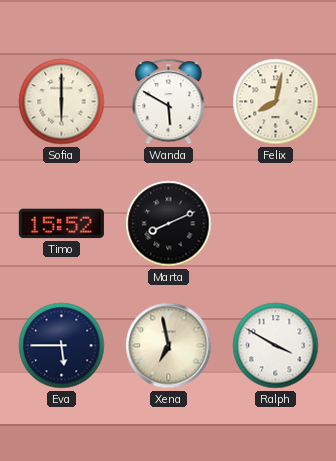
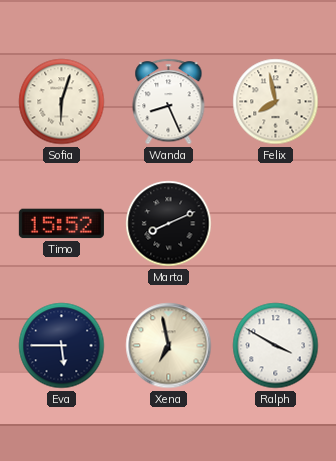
Sofia: 6:00 -> 6:03
Wanda: 5:50 -> 8:26
Felix: 8:02 -> 7:58
